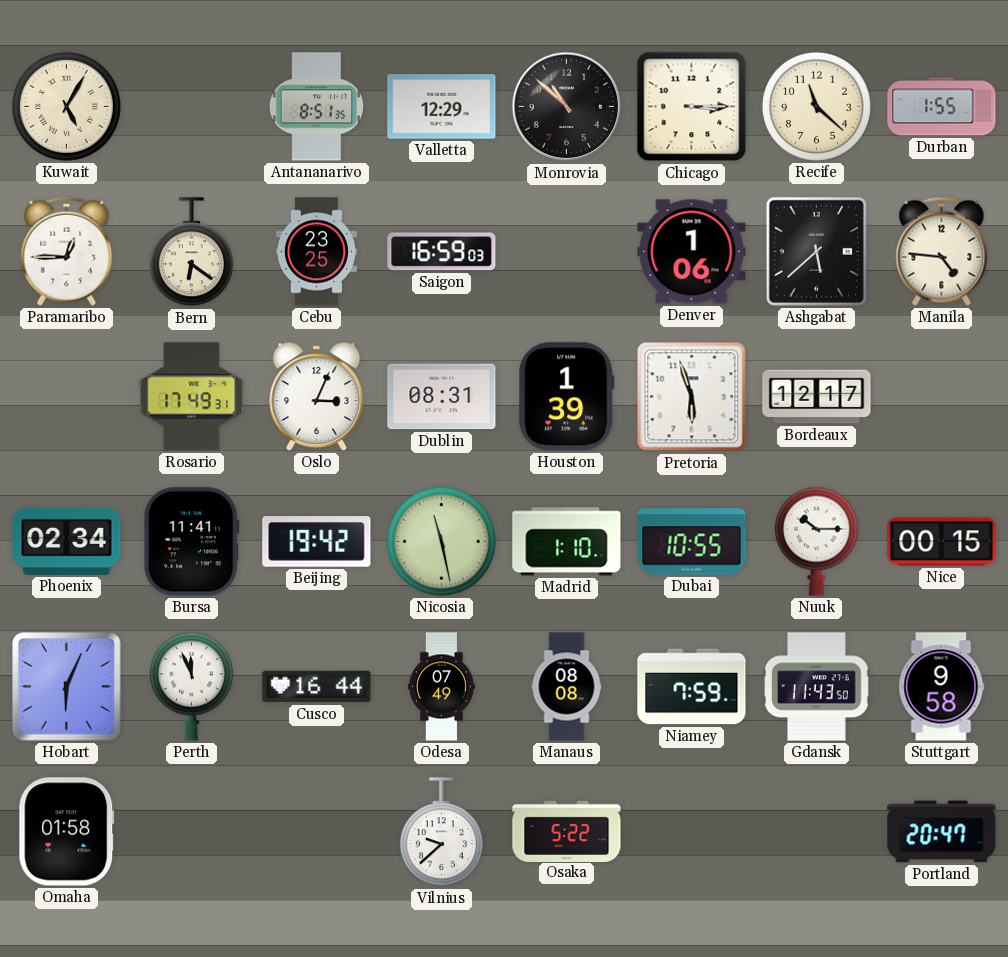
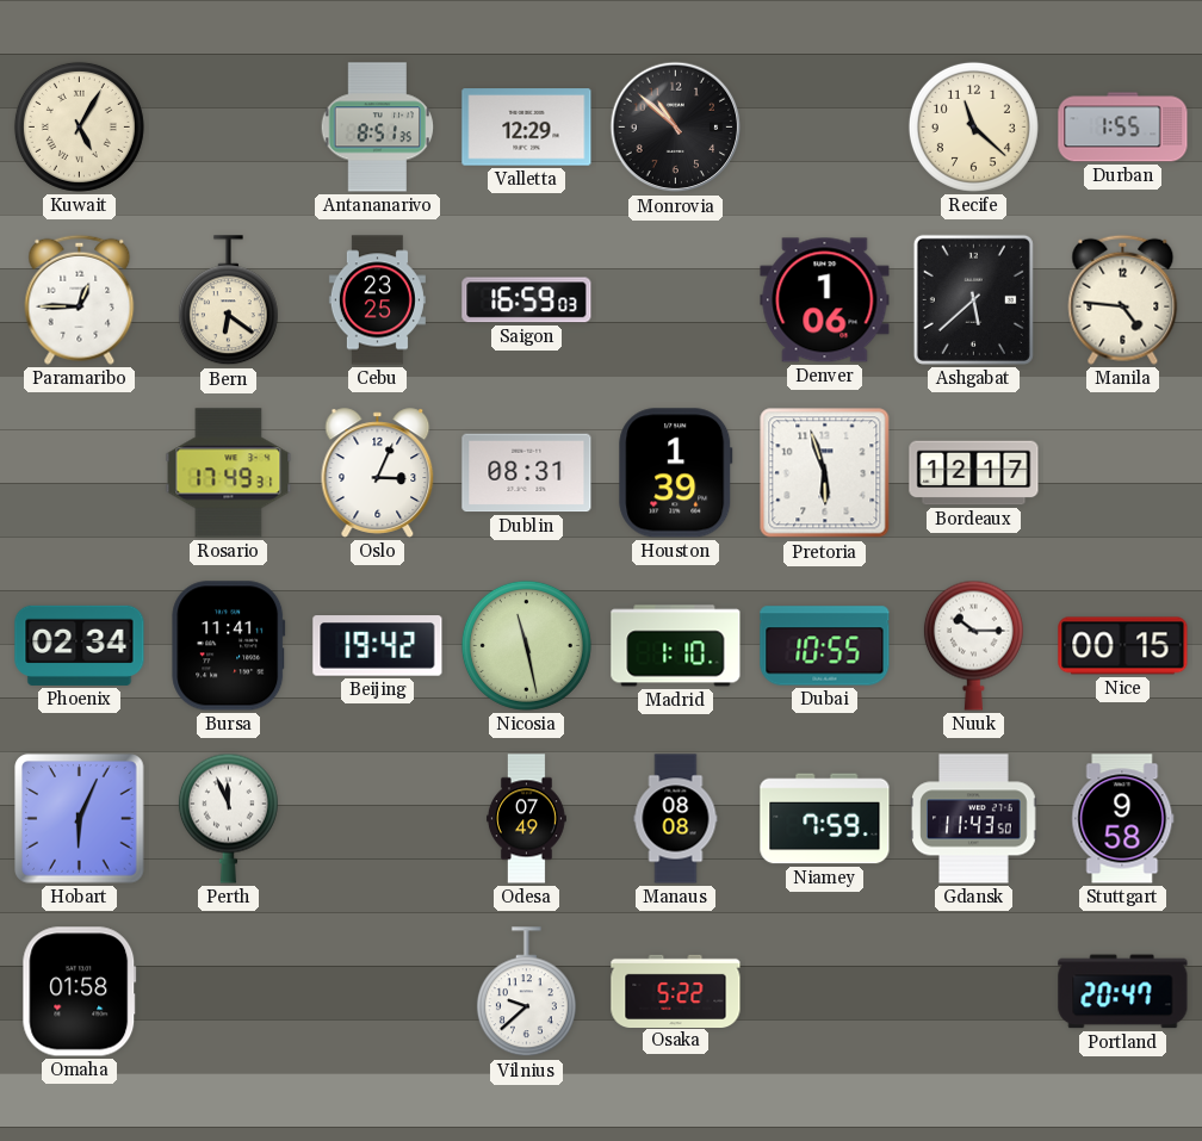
Chicago: 3:15 -> none
Cusco: 16:44 -> none
